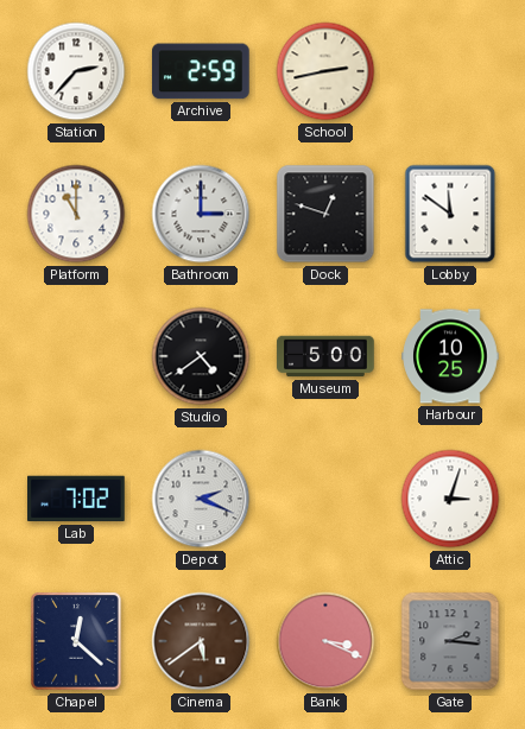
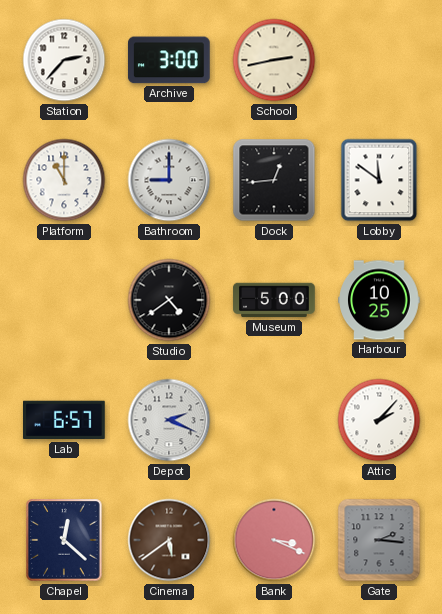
Archive: 2:59 -> 3:00
Bathroom: 3:00 -> 9:00
Dock: 12:48 -> 12:44
Lab: 7:02 -> 6:57
Attic: 3:03 -> 2:07
